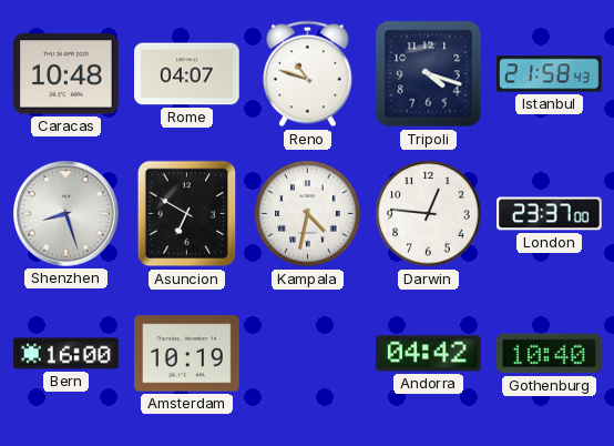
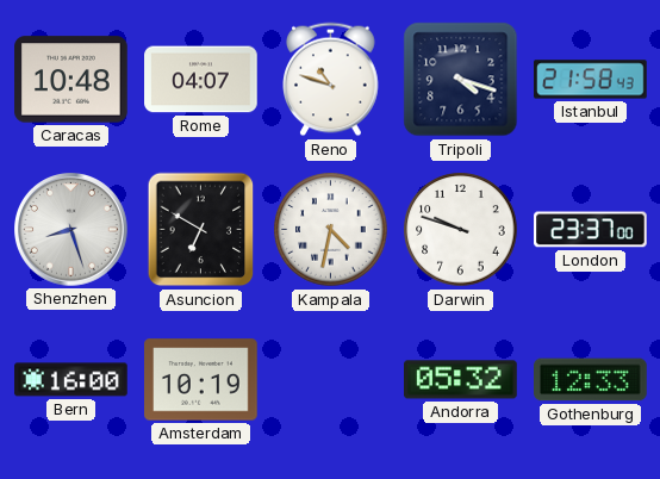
Darwin: 12:46 -> 9:48
Andorra: 04:42 -> 05:32
Gothenburg: 10:40 -> 12:33
